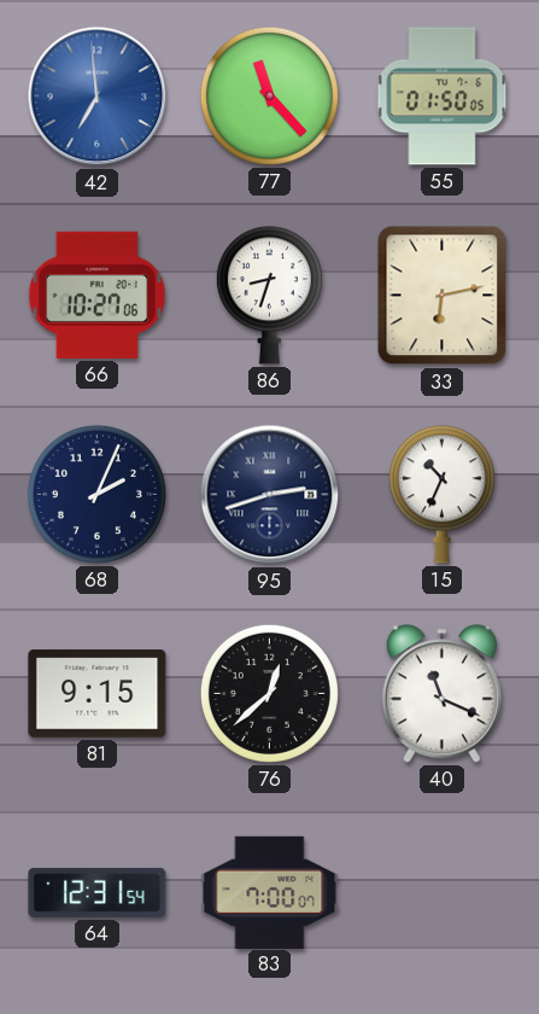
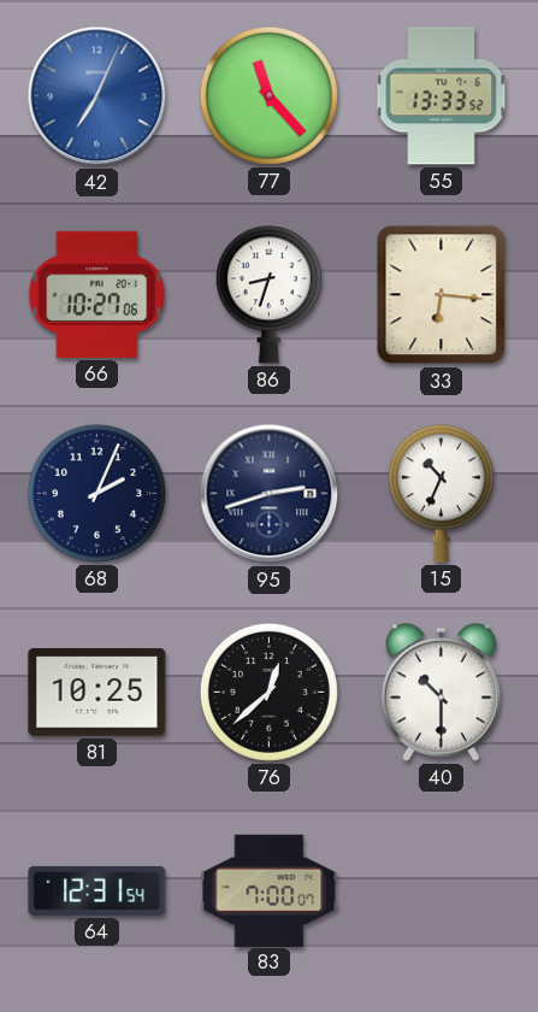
42: 6:59 -> 7:04
55: 01:50 -> 13:33
33: 6:13 -> 6:16
81: 9:15 -> 10:25
40: 11:19 -> 10:30
